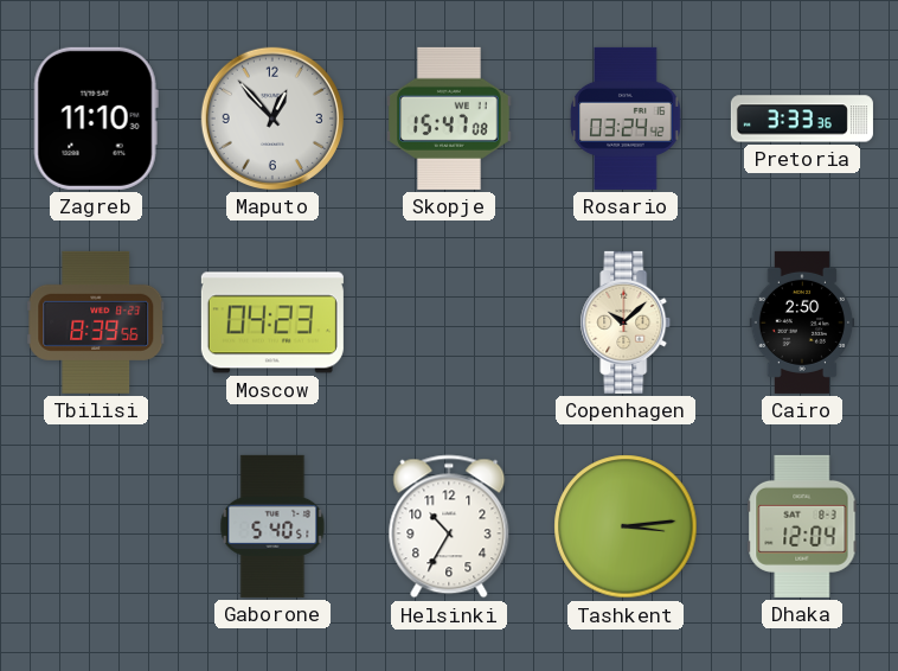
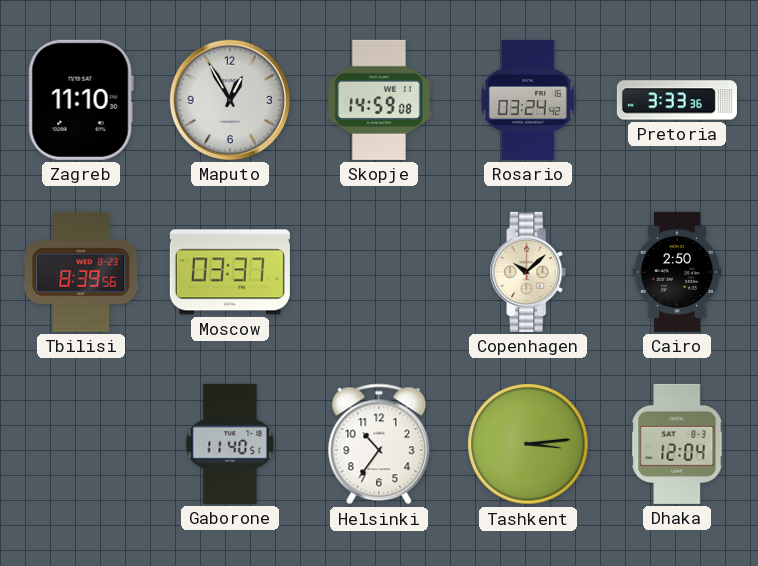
Maputo: 12:53 -> 12:55
Skopje: 15:47 -> 14:59
Moscow: 04:23 -> 03:37
Gaborone: 5:40 -> 11:40
Helsinki: 10:35 -> 10:36
